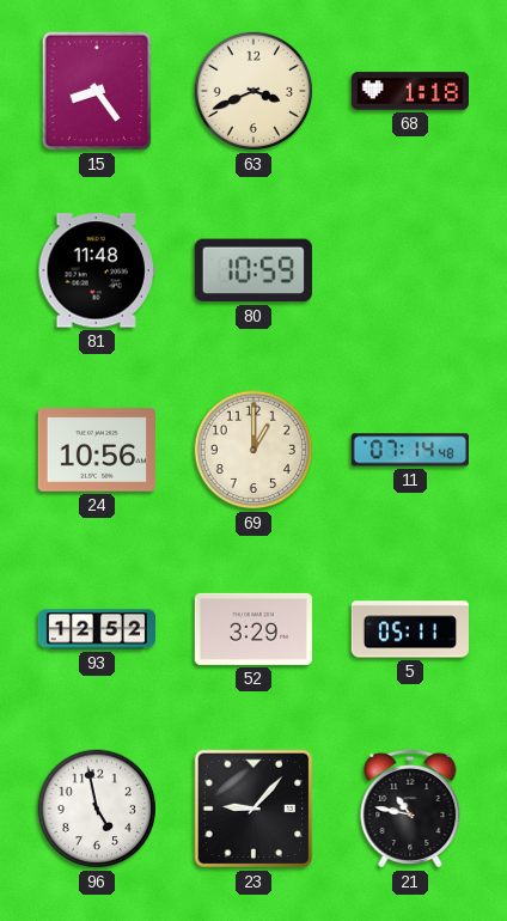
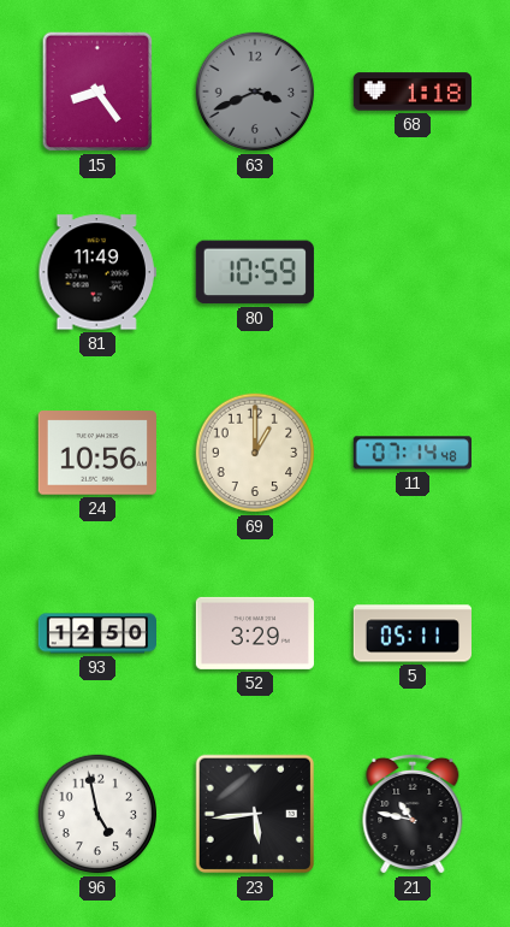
63 dial: cream -> grey
81: 11:48 -> 11:49
93: 12:52 -> 12:50
23: 9:07 -> 5:44
